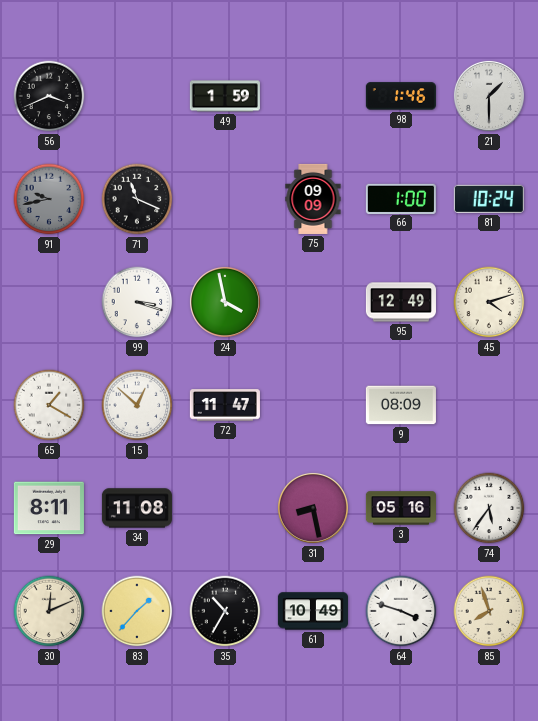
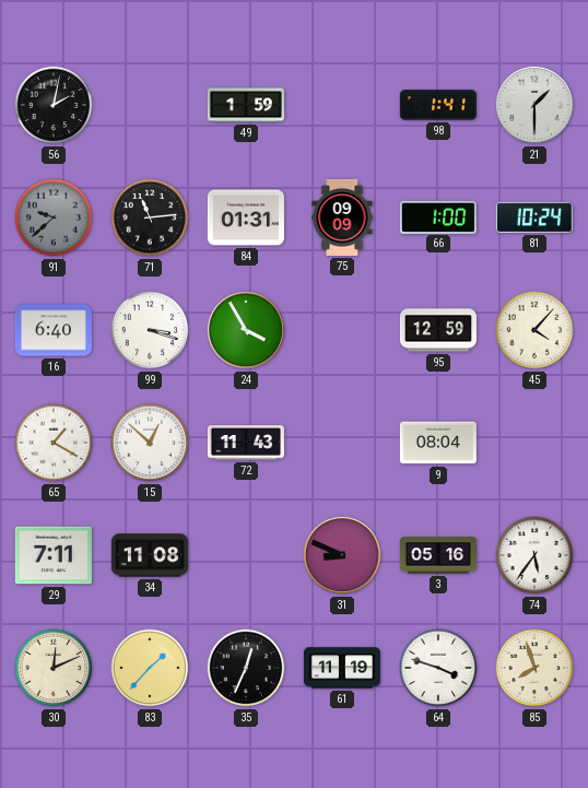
56: 3:41 -> 2:02
98: 1:46 -> 1:41
91: 9:43 -> 9:38
71: 11:19 -> 11:14
84: none -> 01:31
16: none -> 6:40
24: 3:58 -> 3:55
95: 12:49 -> 12:59
45: 4:12 -> 4:07
72: 11:47 -> 11:43
9: 08:09 -> 08:04
29: 8:11 -> 7:11
31: 8:28 -> 8:49
35: 10:35 -> 12:34
61: 10:49 -> 11:19
